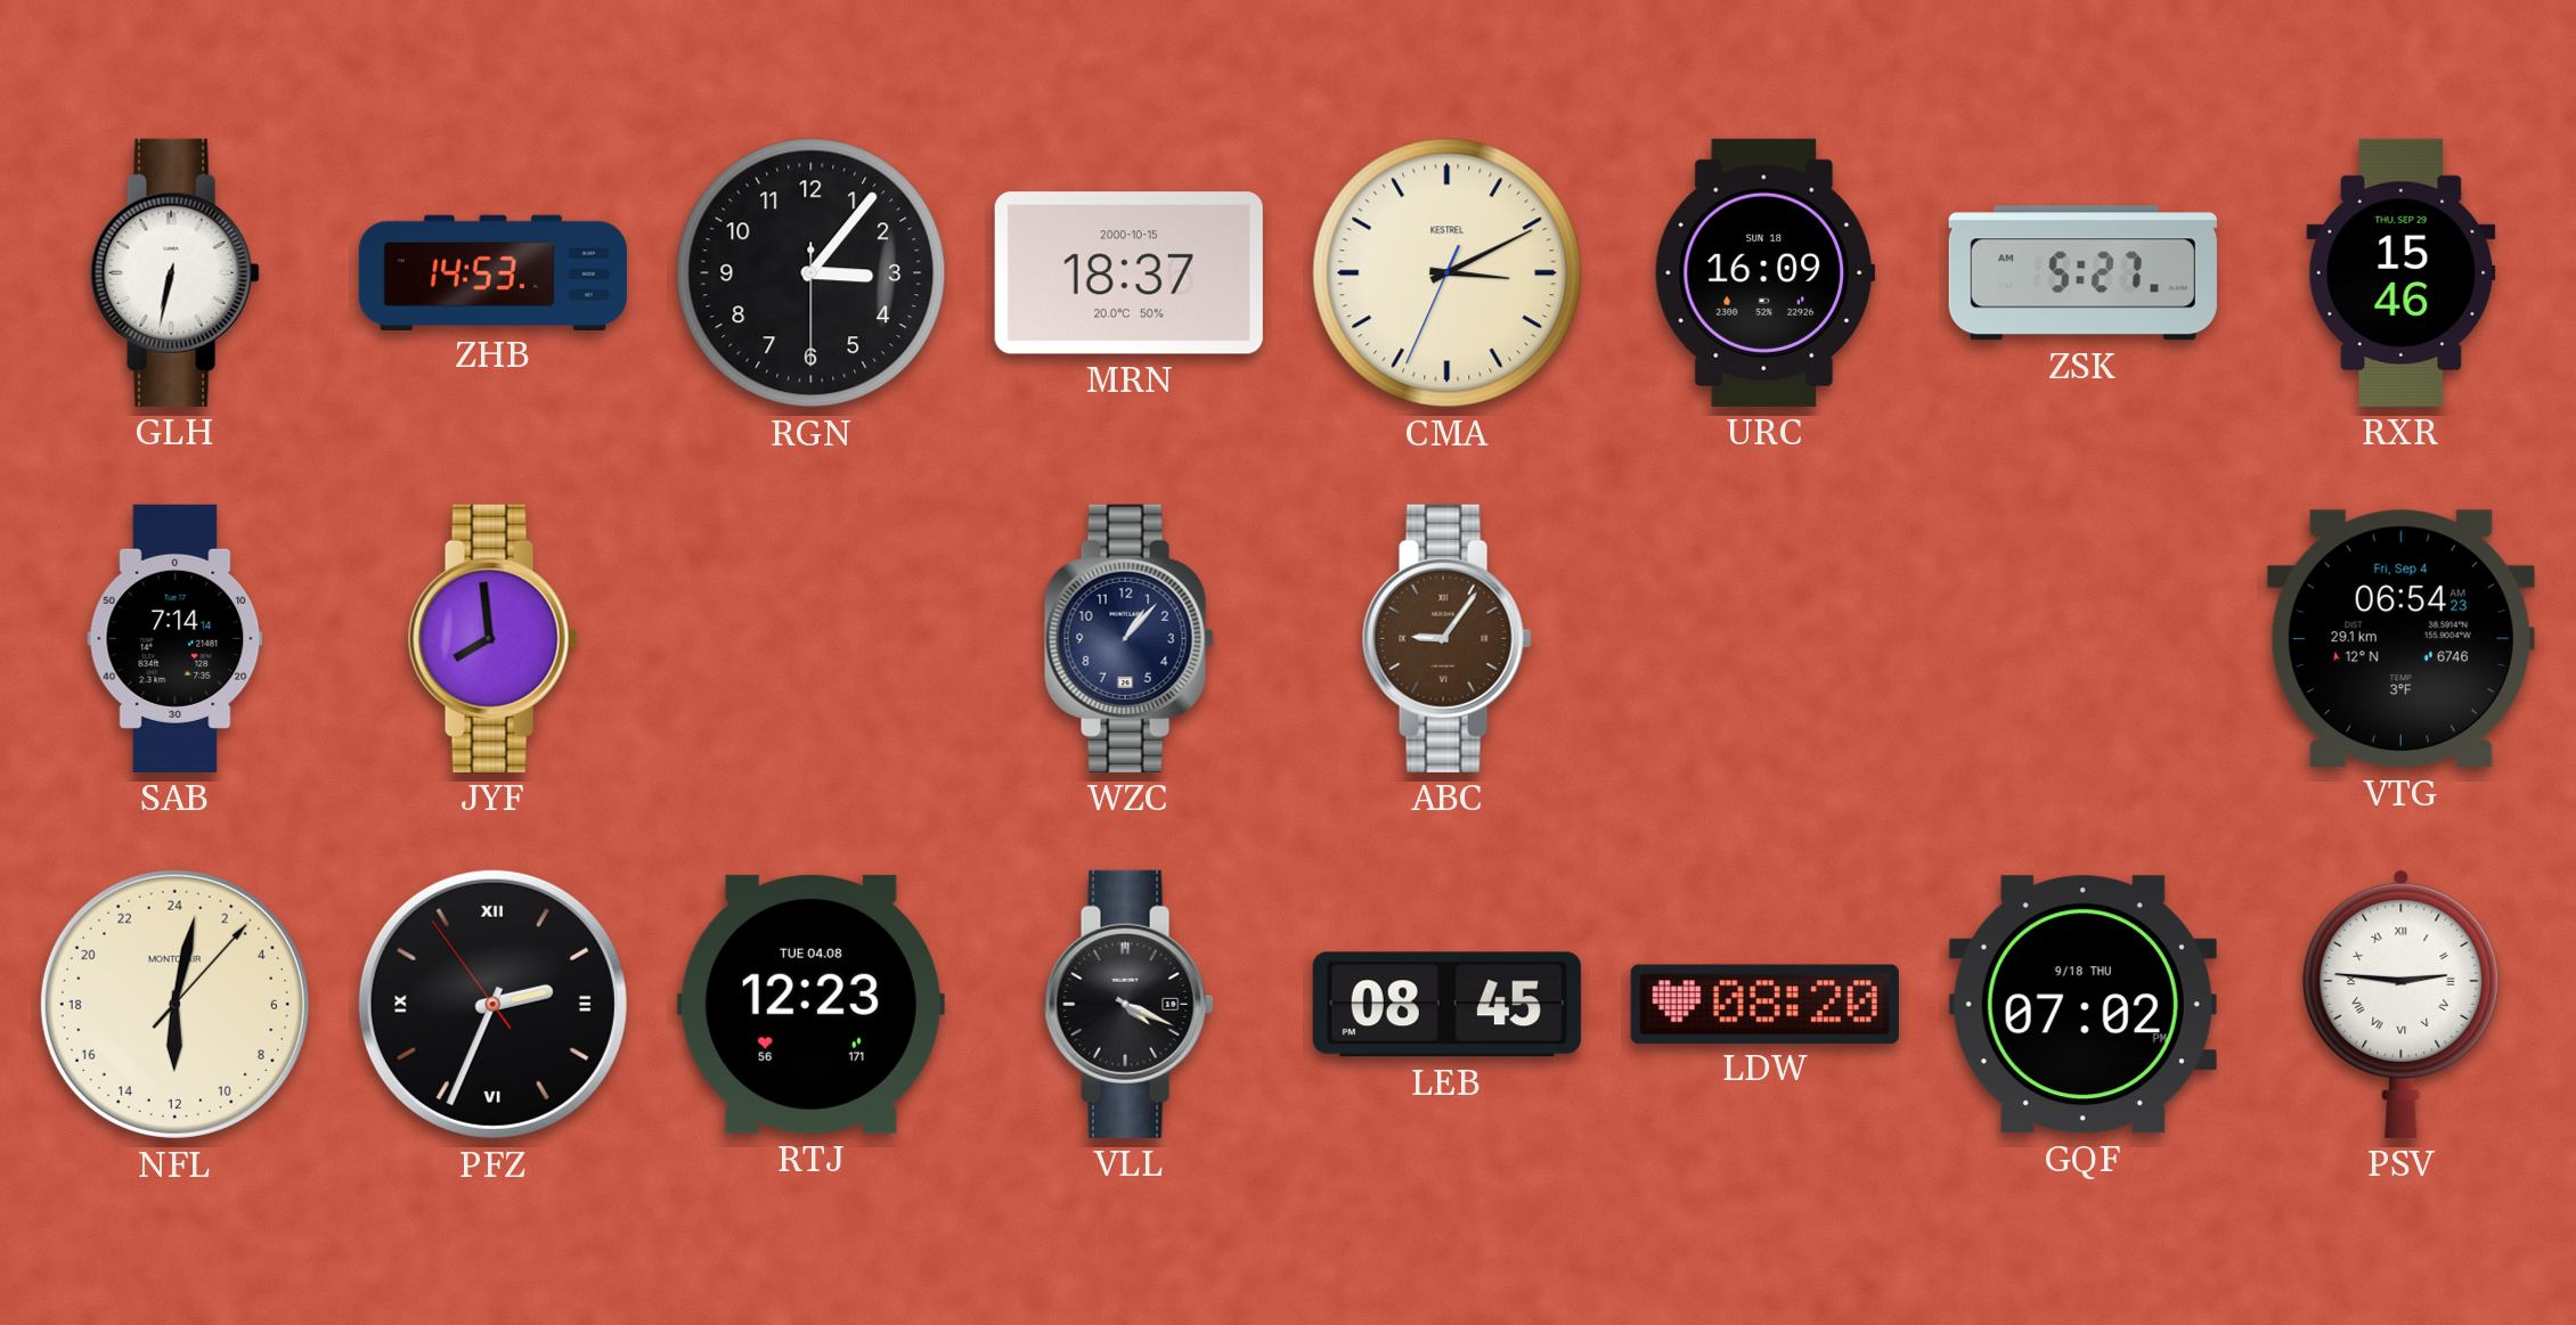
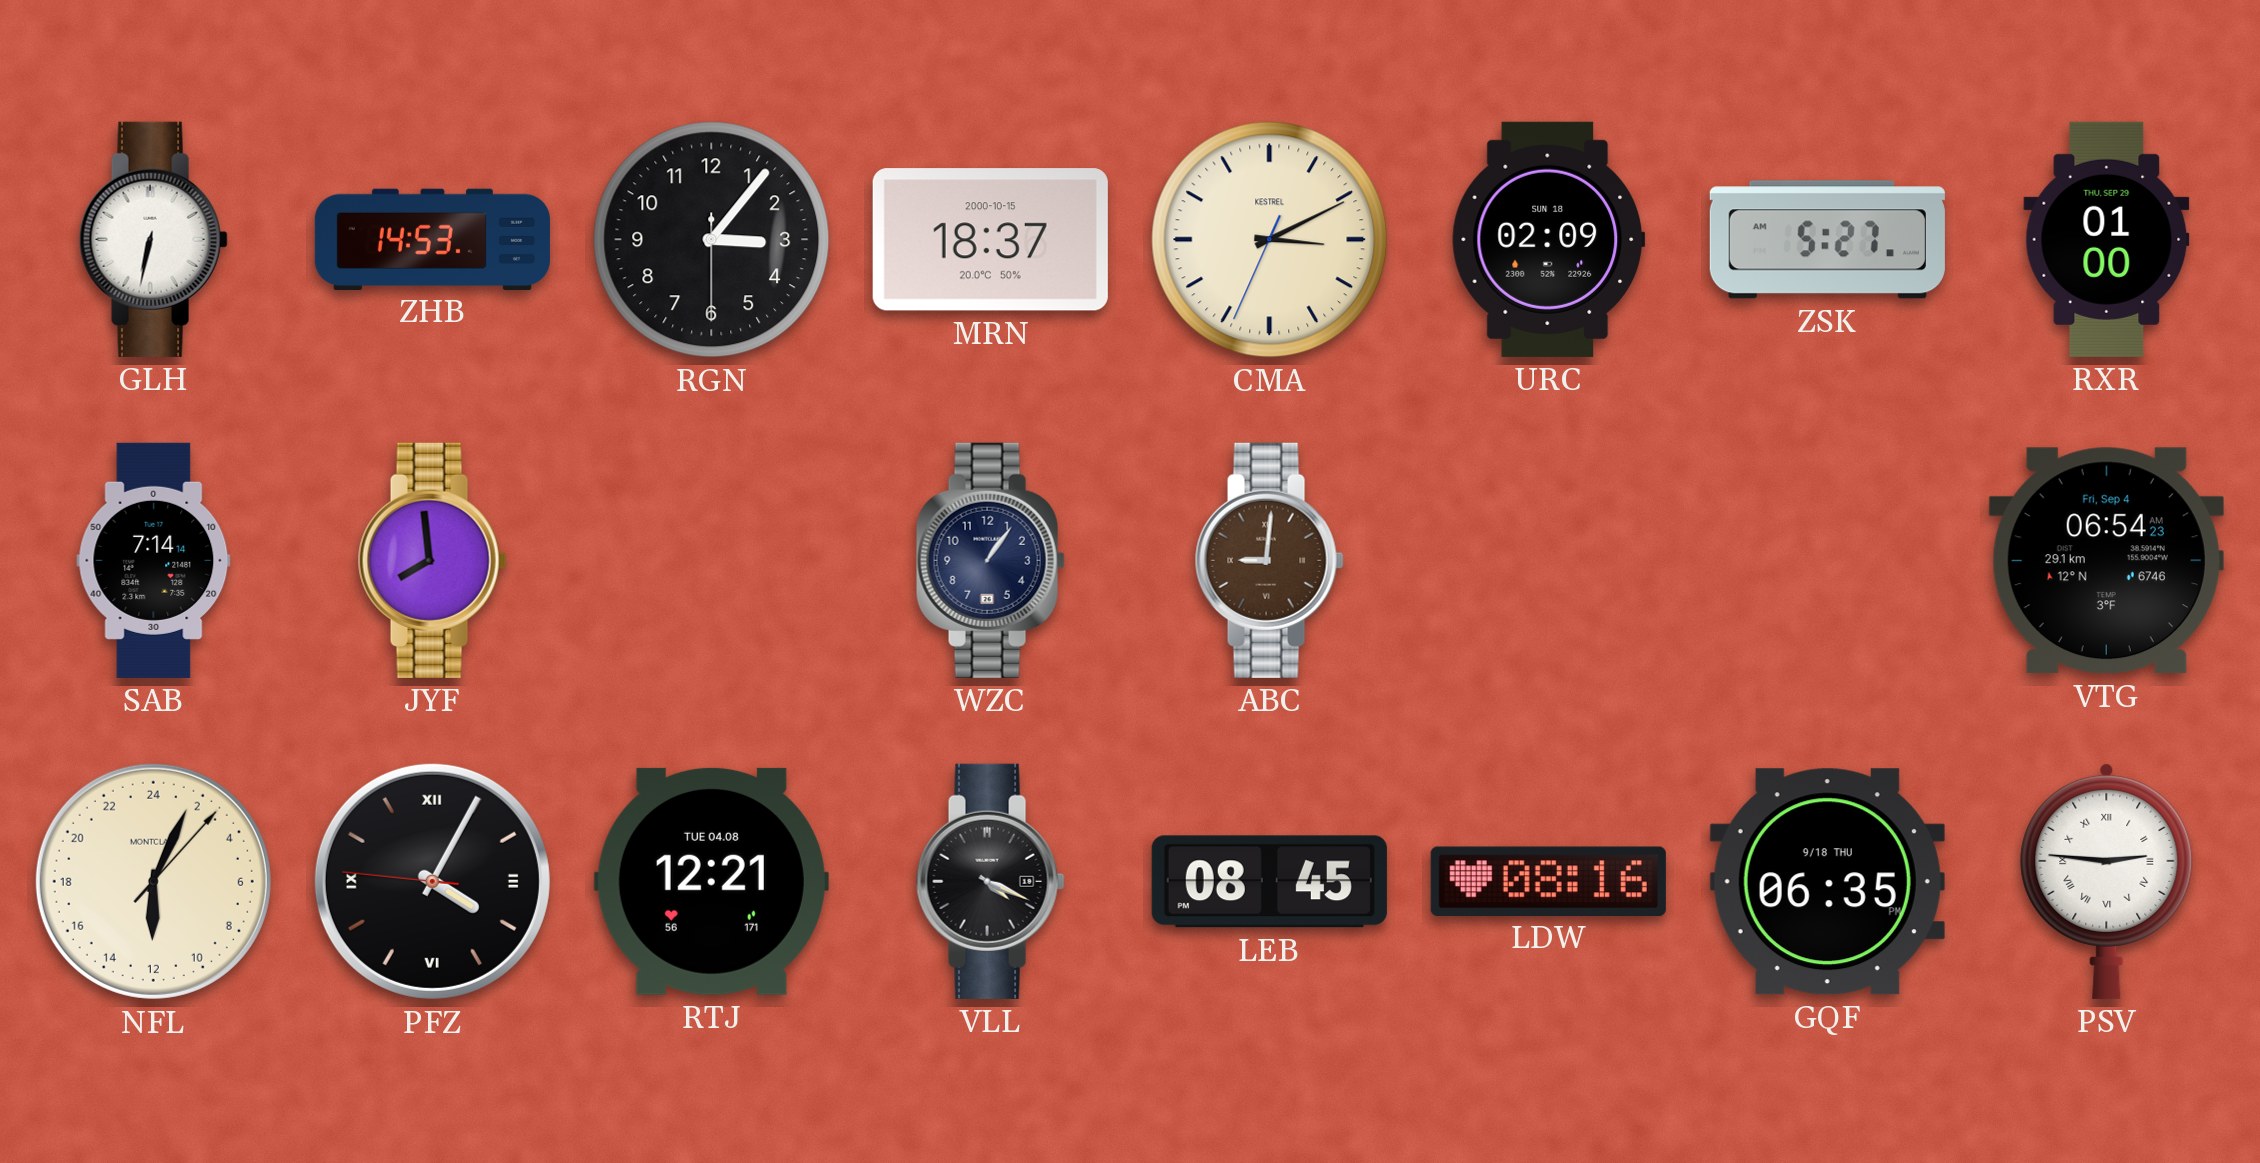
URC: 16:09 -> 02:09
RXR: 15:46 -> 01:00
WZC: 1:07 -> 1:06
ABC: 9:06 -> 9:01
NFL: 12:02 -> 12:04
PFZ: 2:33 -> 4:04
RTJ: 12:23 -> 12:21
LDW: 08:20 -> 08:16
GQF: 07:02 -> 06:35
